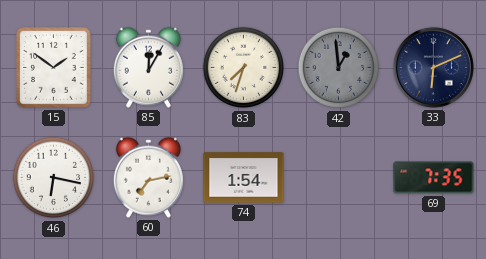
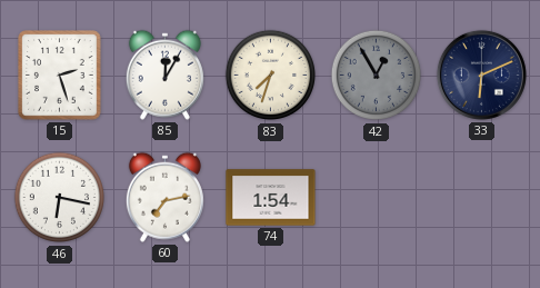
15: 1:51 -> 2:27
42: 12:59 -> 12:55
69: 7:35 -> none
